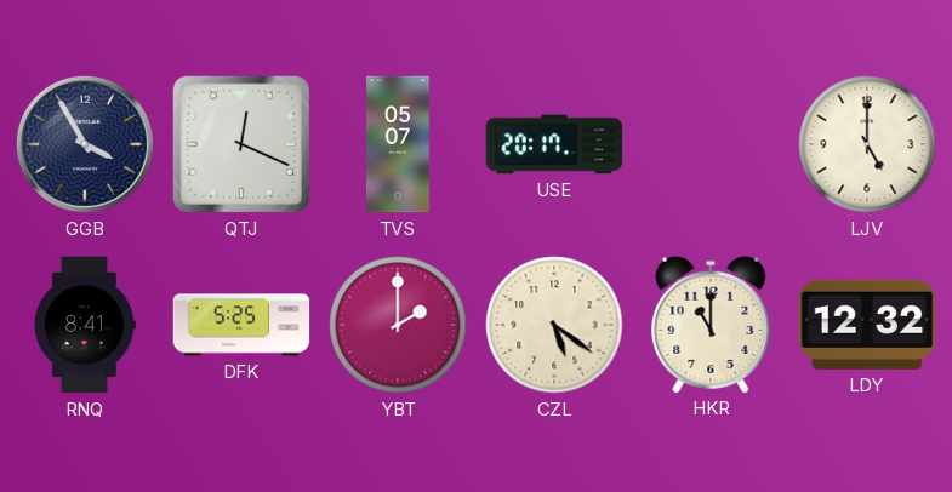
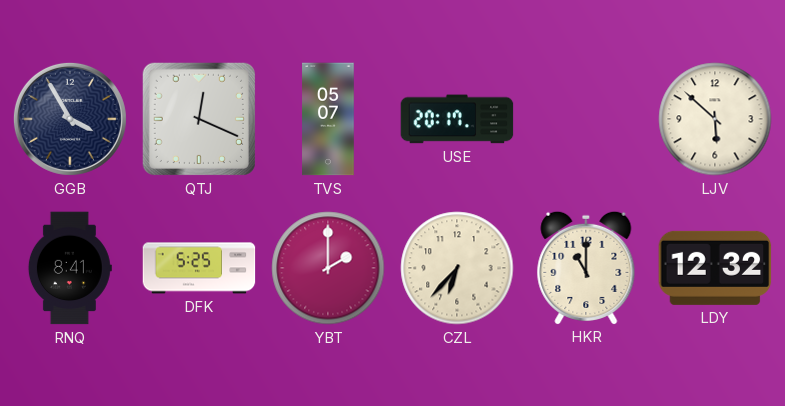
LJV: 5:00 -> 5:52
CZL: 5:21 -> 6:37
